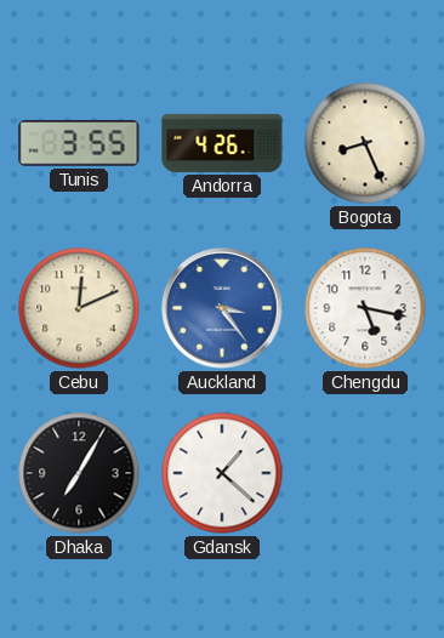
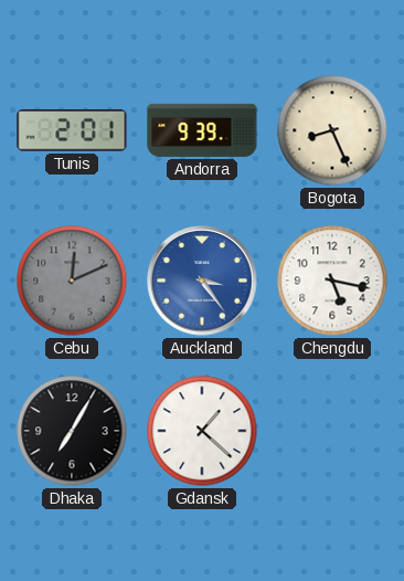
Tunis: 3:55 -> 2:01
Andorra: 4:26 -> 9:39
Cebu dial: cream -> grey
